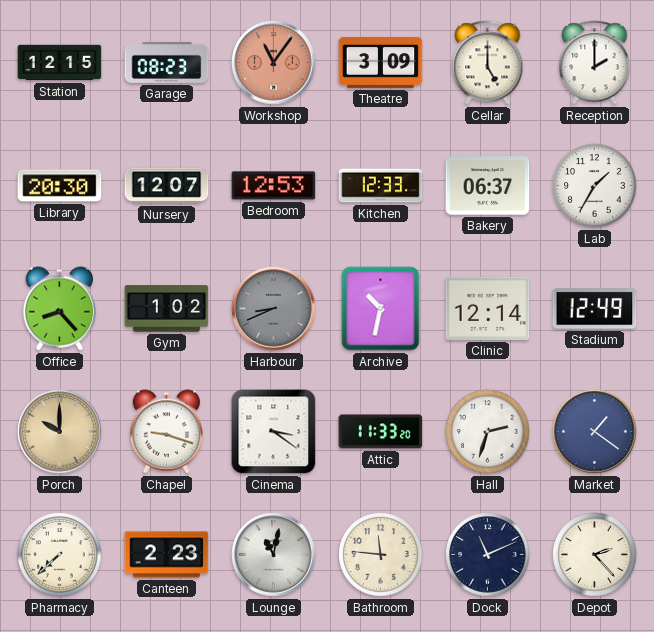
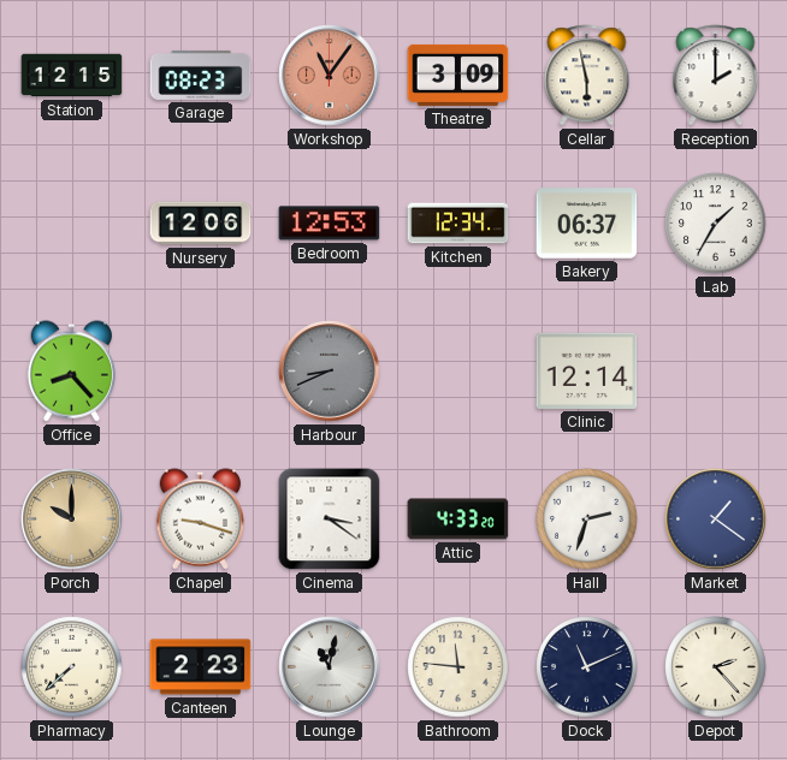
Cellar: 5:00 -> 5:58
Library: 20:30 -> none
Nursery: 12:07 -> 12:06
Kitchen: 12:33 -> 12:34
Gym: 1:02 -> none
Archive: 10:32 -> none
Stadium: 12:49 -> none
Attic: 11:33 -> 4:33
